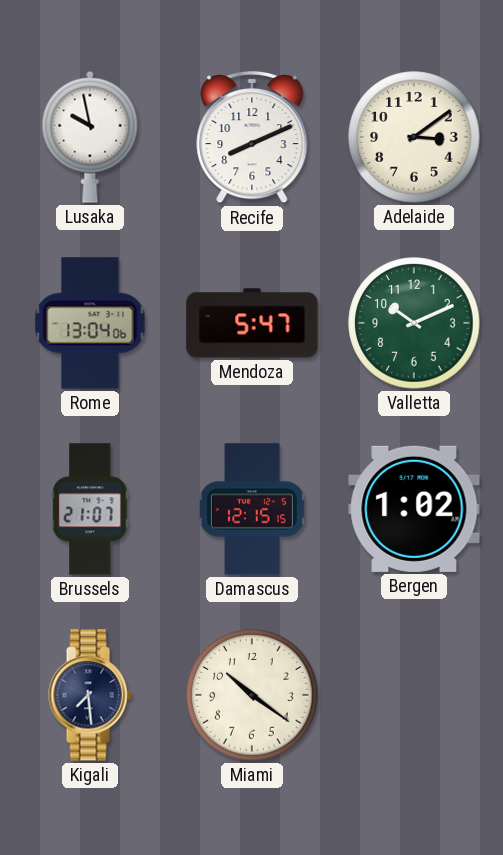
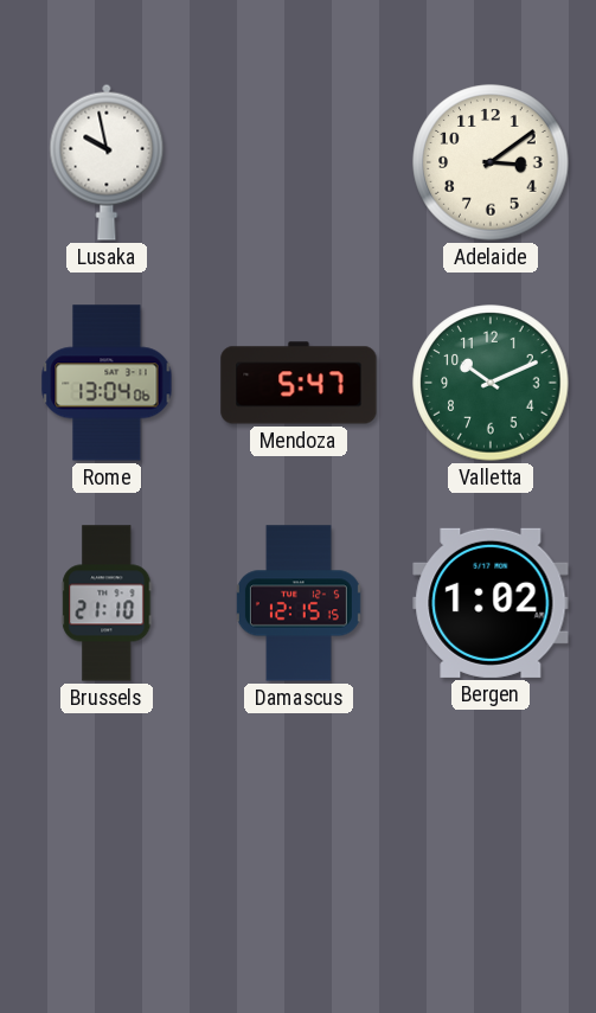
Recife: 8:11 -> none
Brussels: 21:07 -> 21:10
Kigali: 7:29 -> none
Miami: 10:21 -> none
